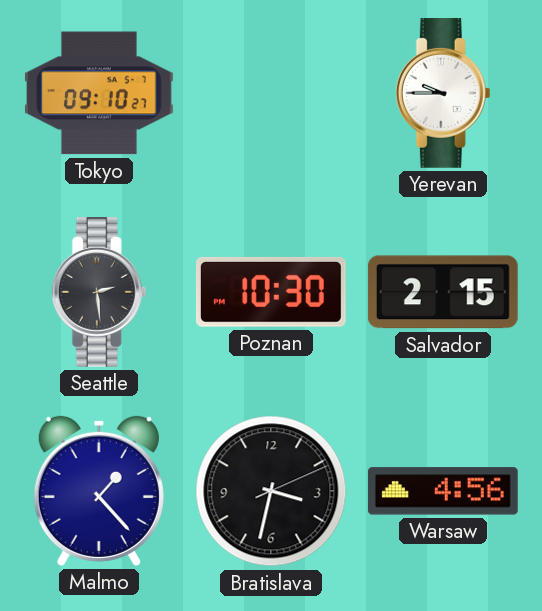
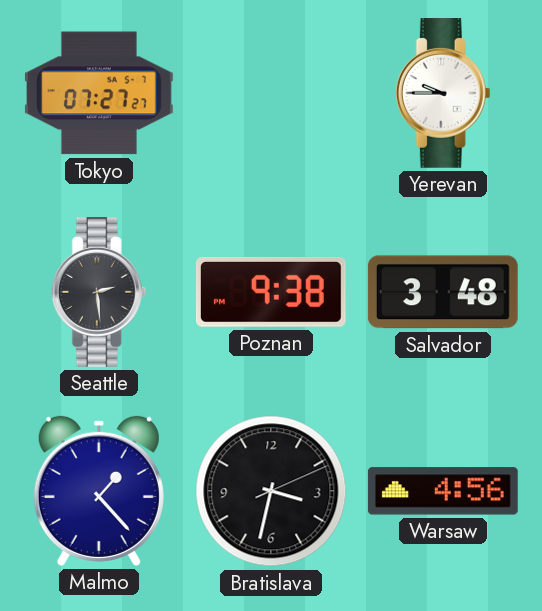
Tokyo: 09:10 -> 07:27
Poznan: 10:30 -> 9:38
Salvador: 2:15 -> 3:48
